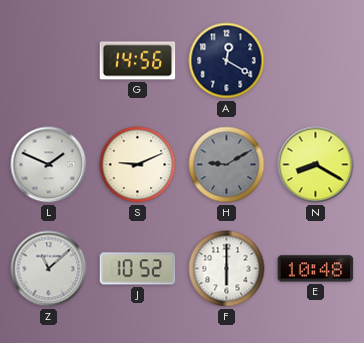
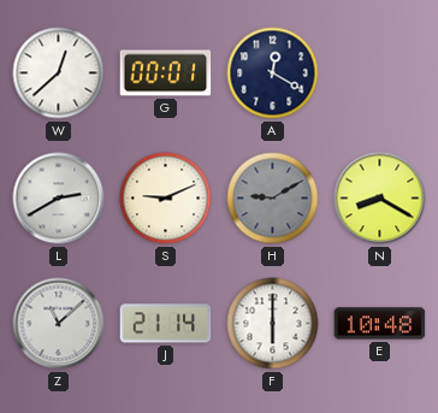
W: none -> 12:38
G: 14:56 -> 00:01
L: 1:49 -> 2:40
J: 10:52 -> 21:14
